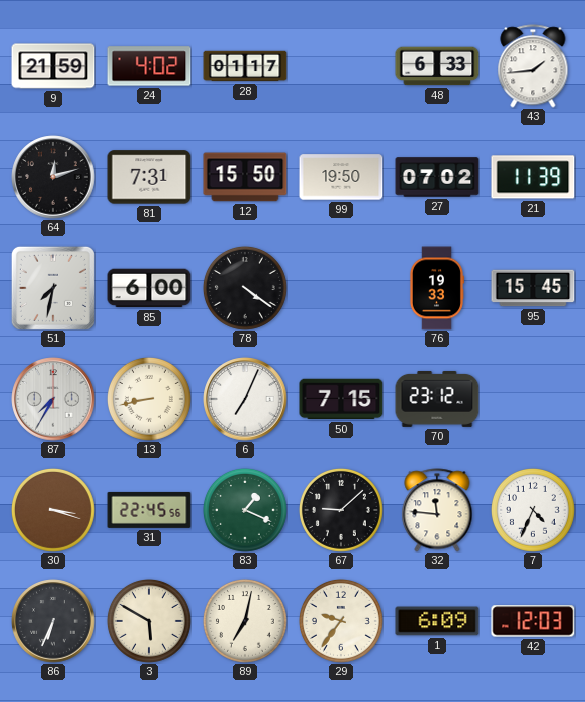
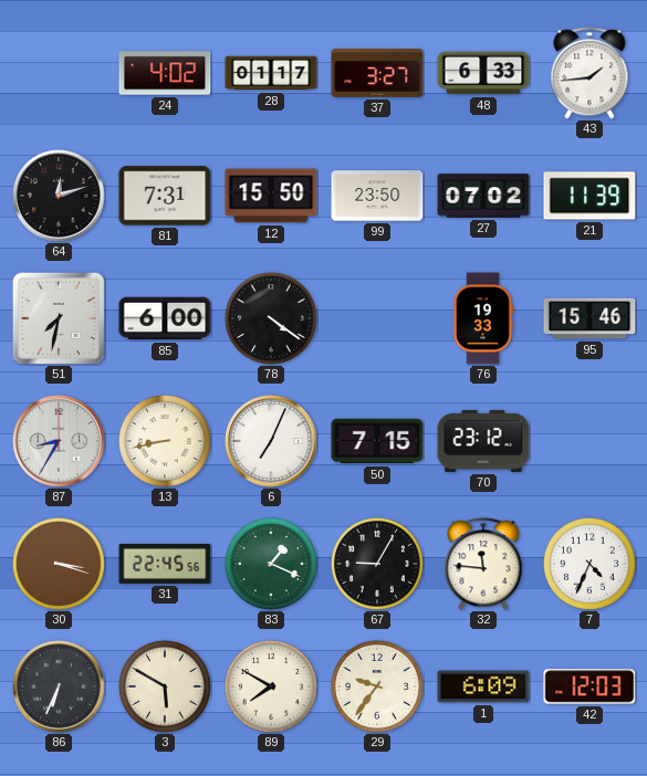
9: 21:59 -> none
37: none -> 3:27
99: 19:50 -> 23:50
95: 15:45 -> 15:46
87: 7:35 -> 8:35
67: 9:08 -> 9:05
89: 7:02 -> 7:50
